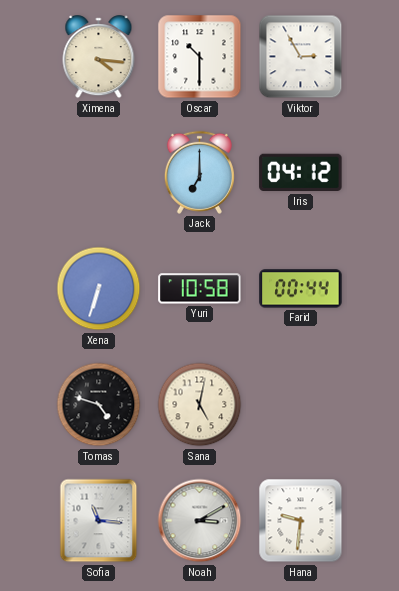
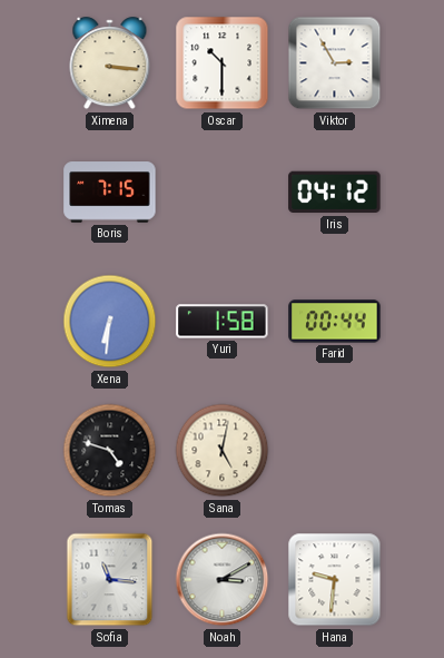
Ximena: 4:16 -> 3:16
Boris: none -> 7:15
Jack: 7:00 -> none
Xena: 6:33 -> 6:31
Yuri: 10:58 -> 1:58
